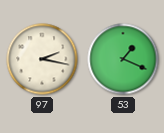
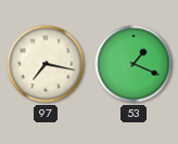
97: 2:17 -> 7:17
